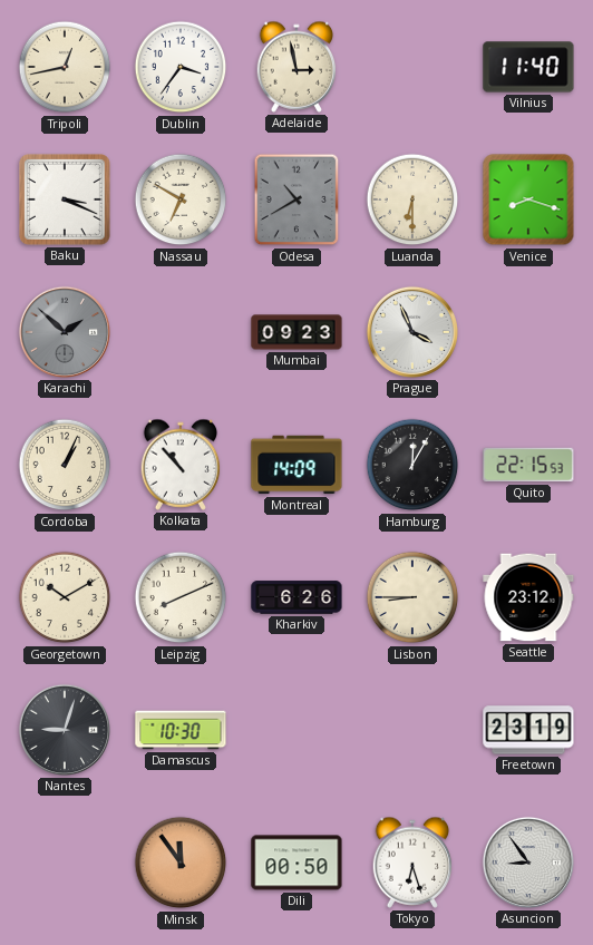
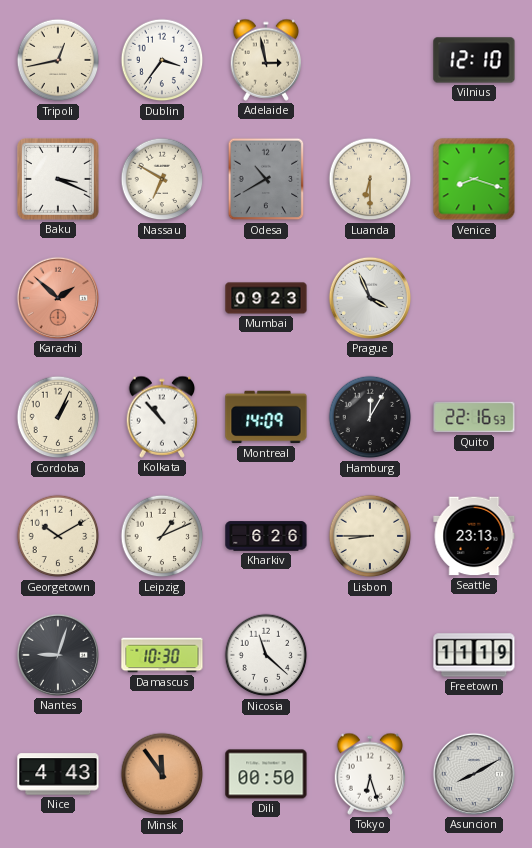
Vilnius: 11:40 -> 12:10
Karachi dial: grey -> salmon
Quito: 22:15 -> 22:16
Leipzig: 8:11 -> 1:11
Seattle: 23:12 -> 23:13
Nicosia: none -> 11:22
Freetown: 23:19 -> 11:19
Nice: none -> 4:43
Asuncion: 8:54 -> 8:10
